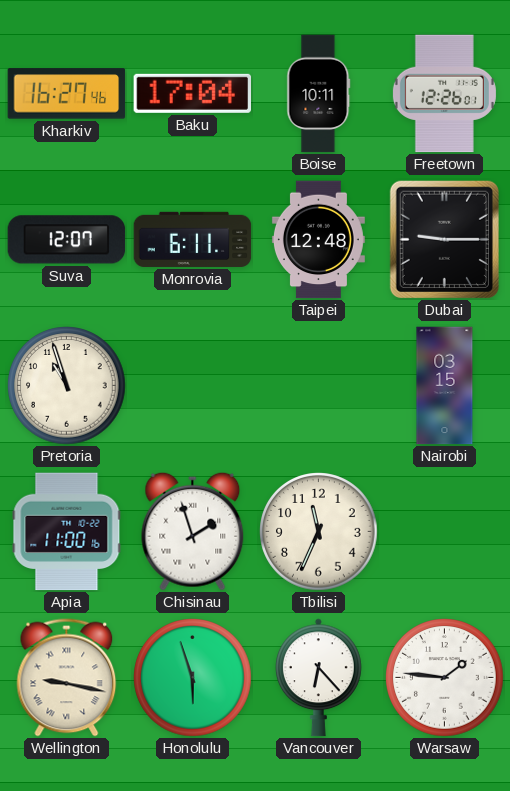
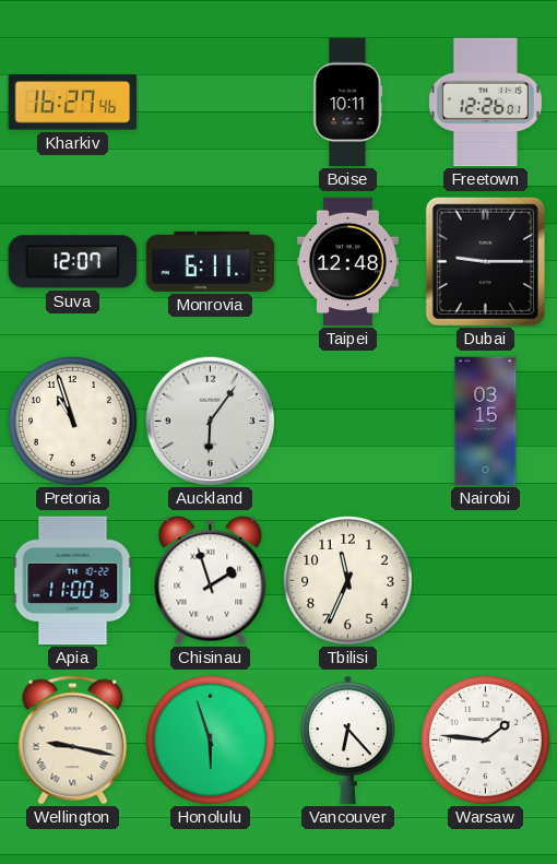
Baku: 17:04 -> none
Auckland: none -> 6:06
